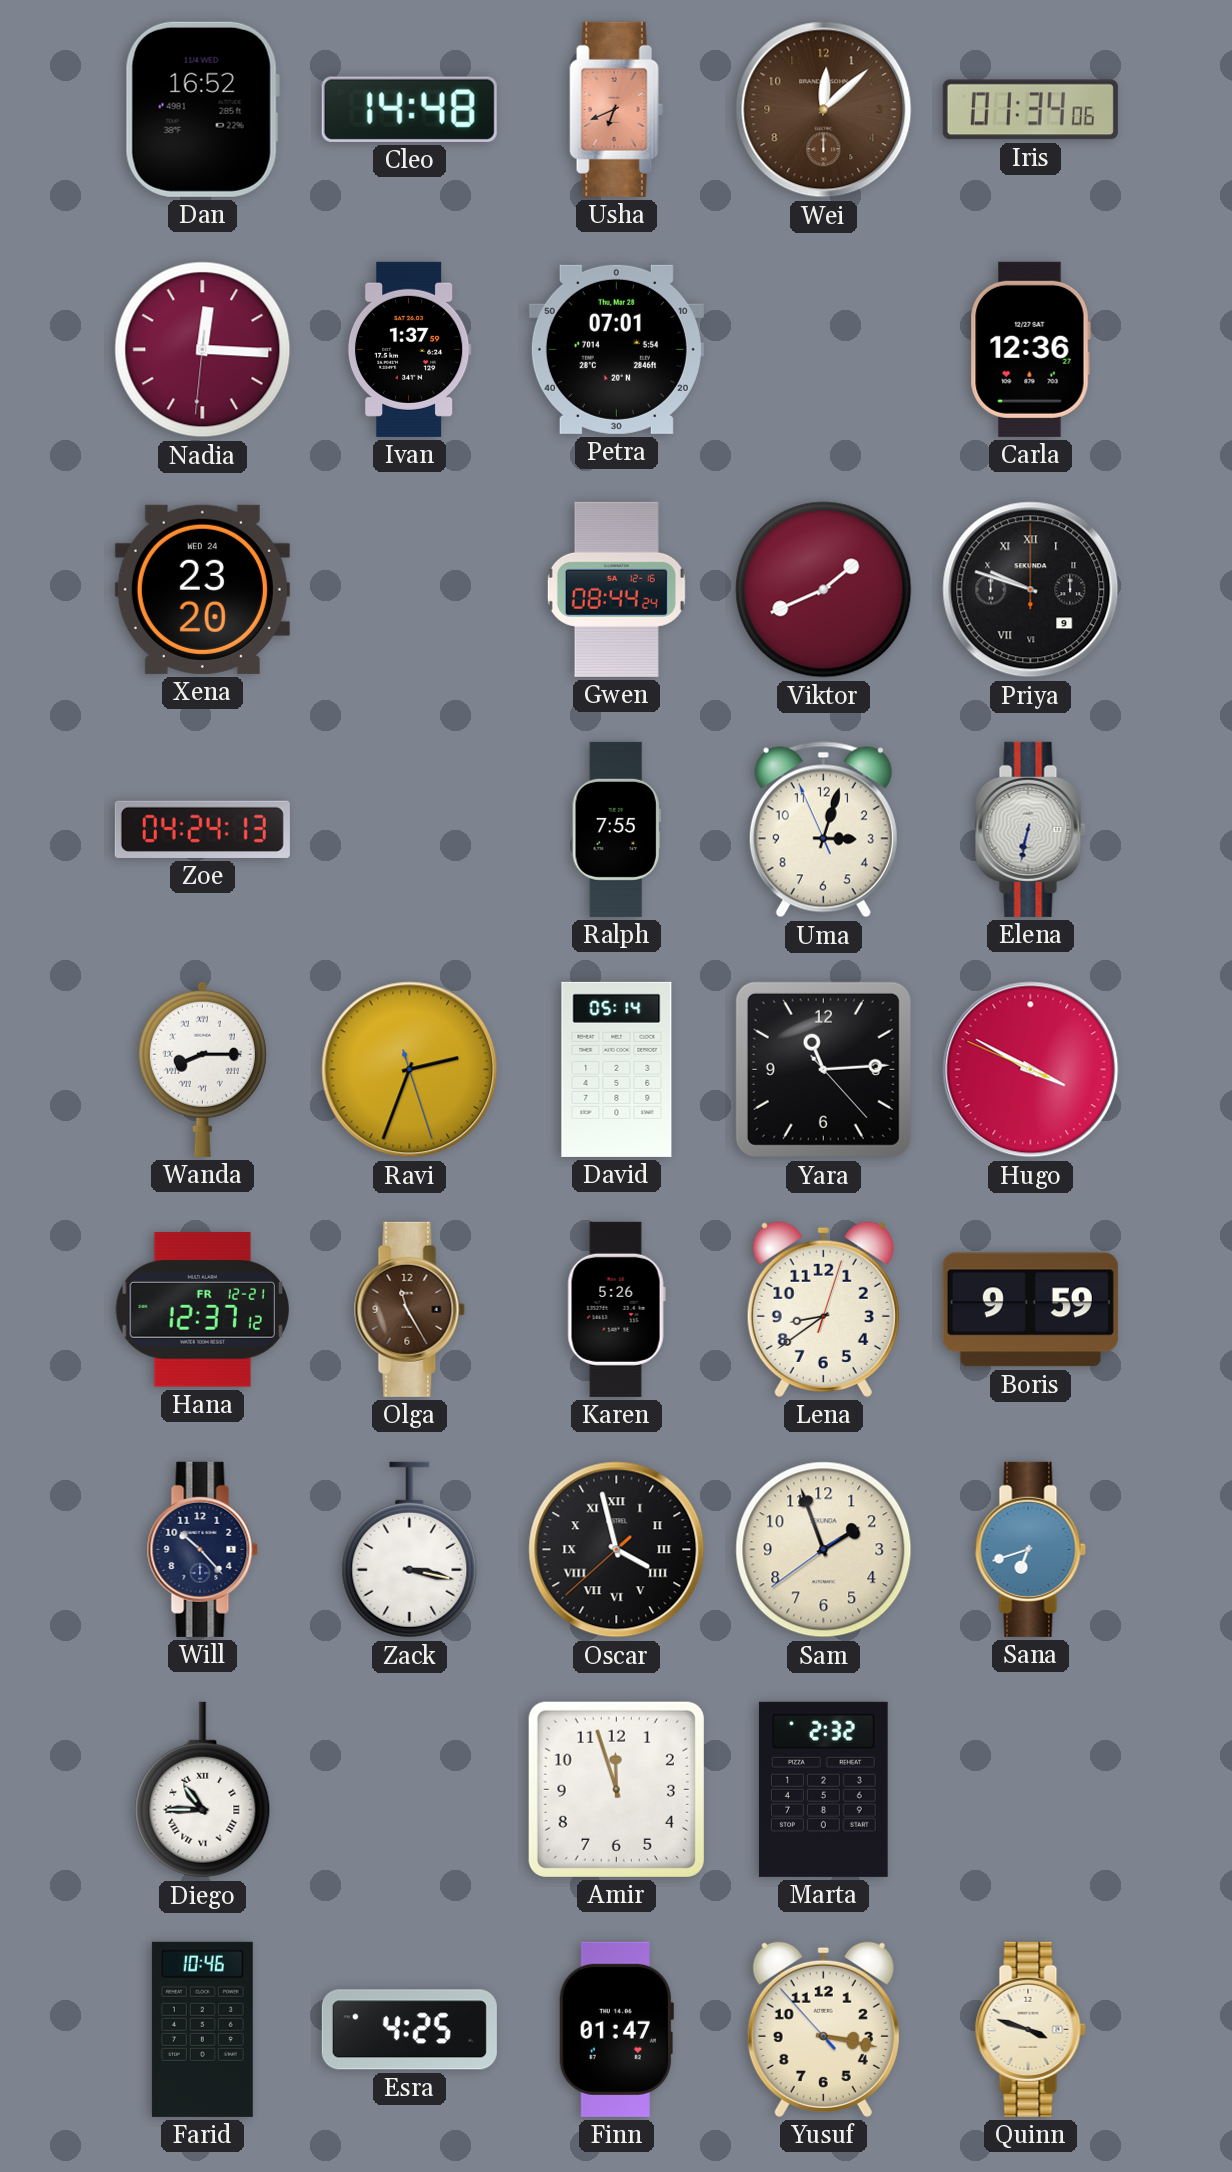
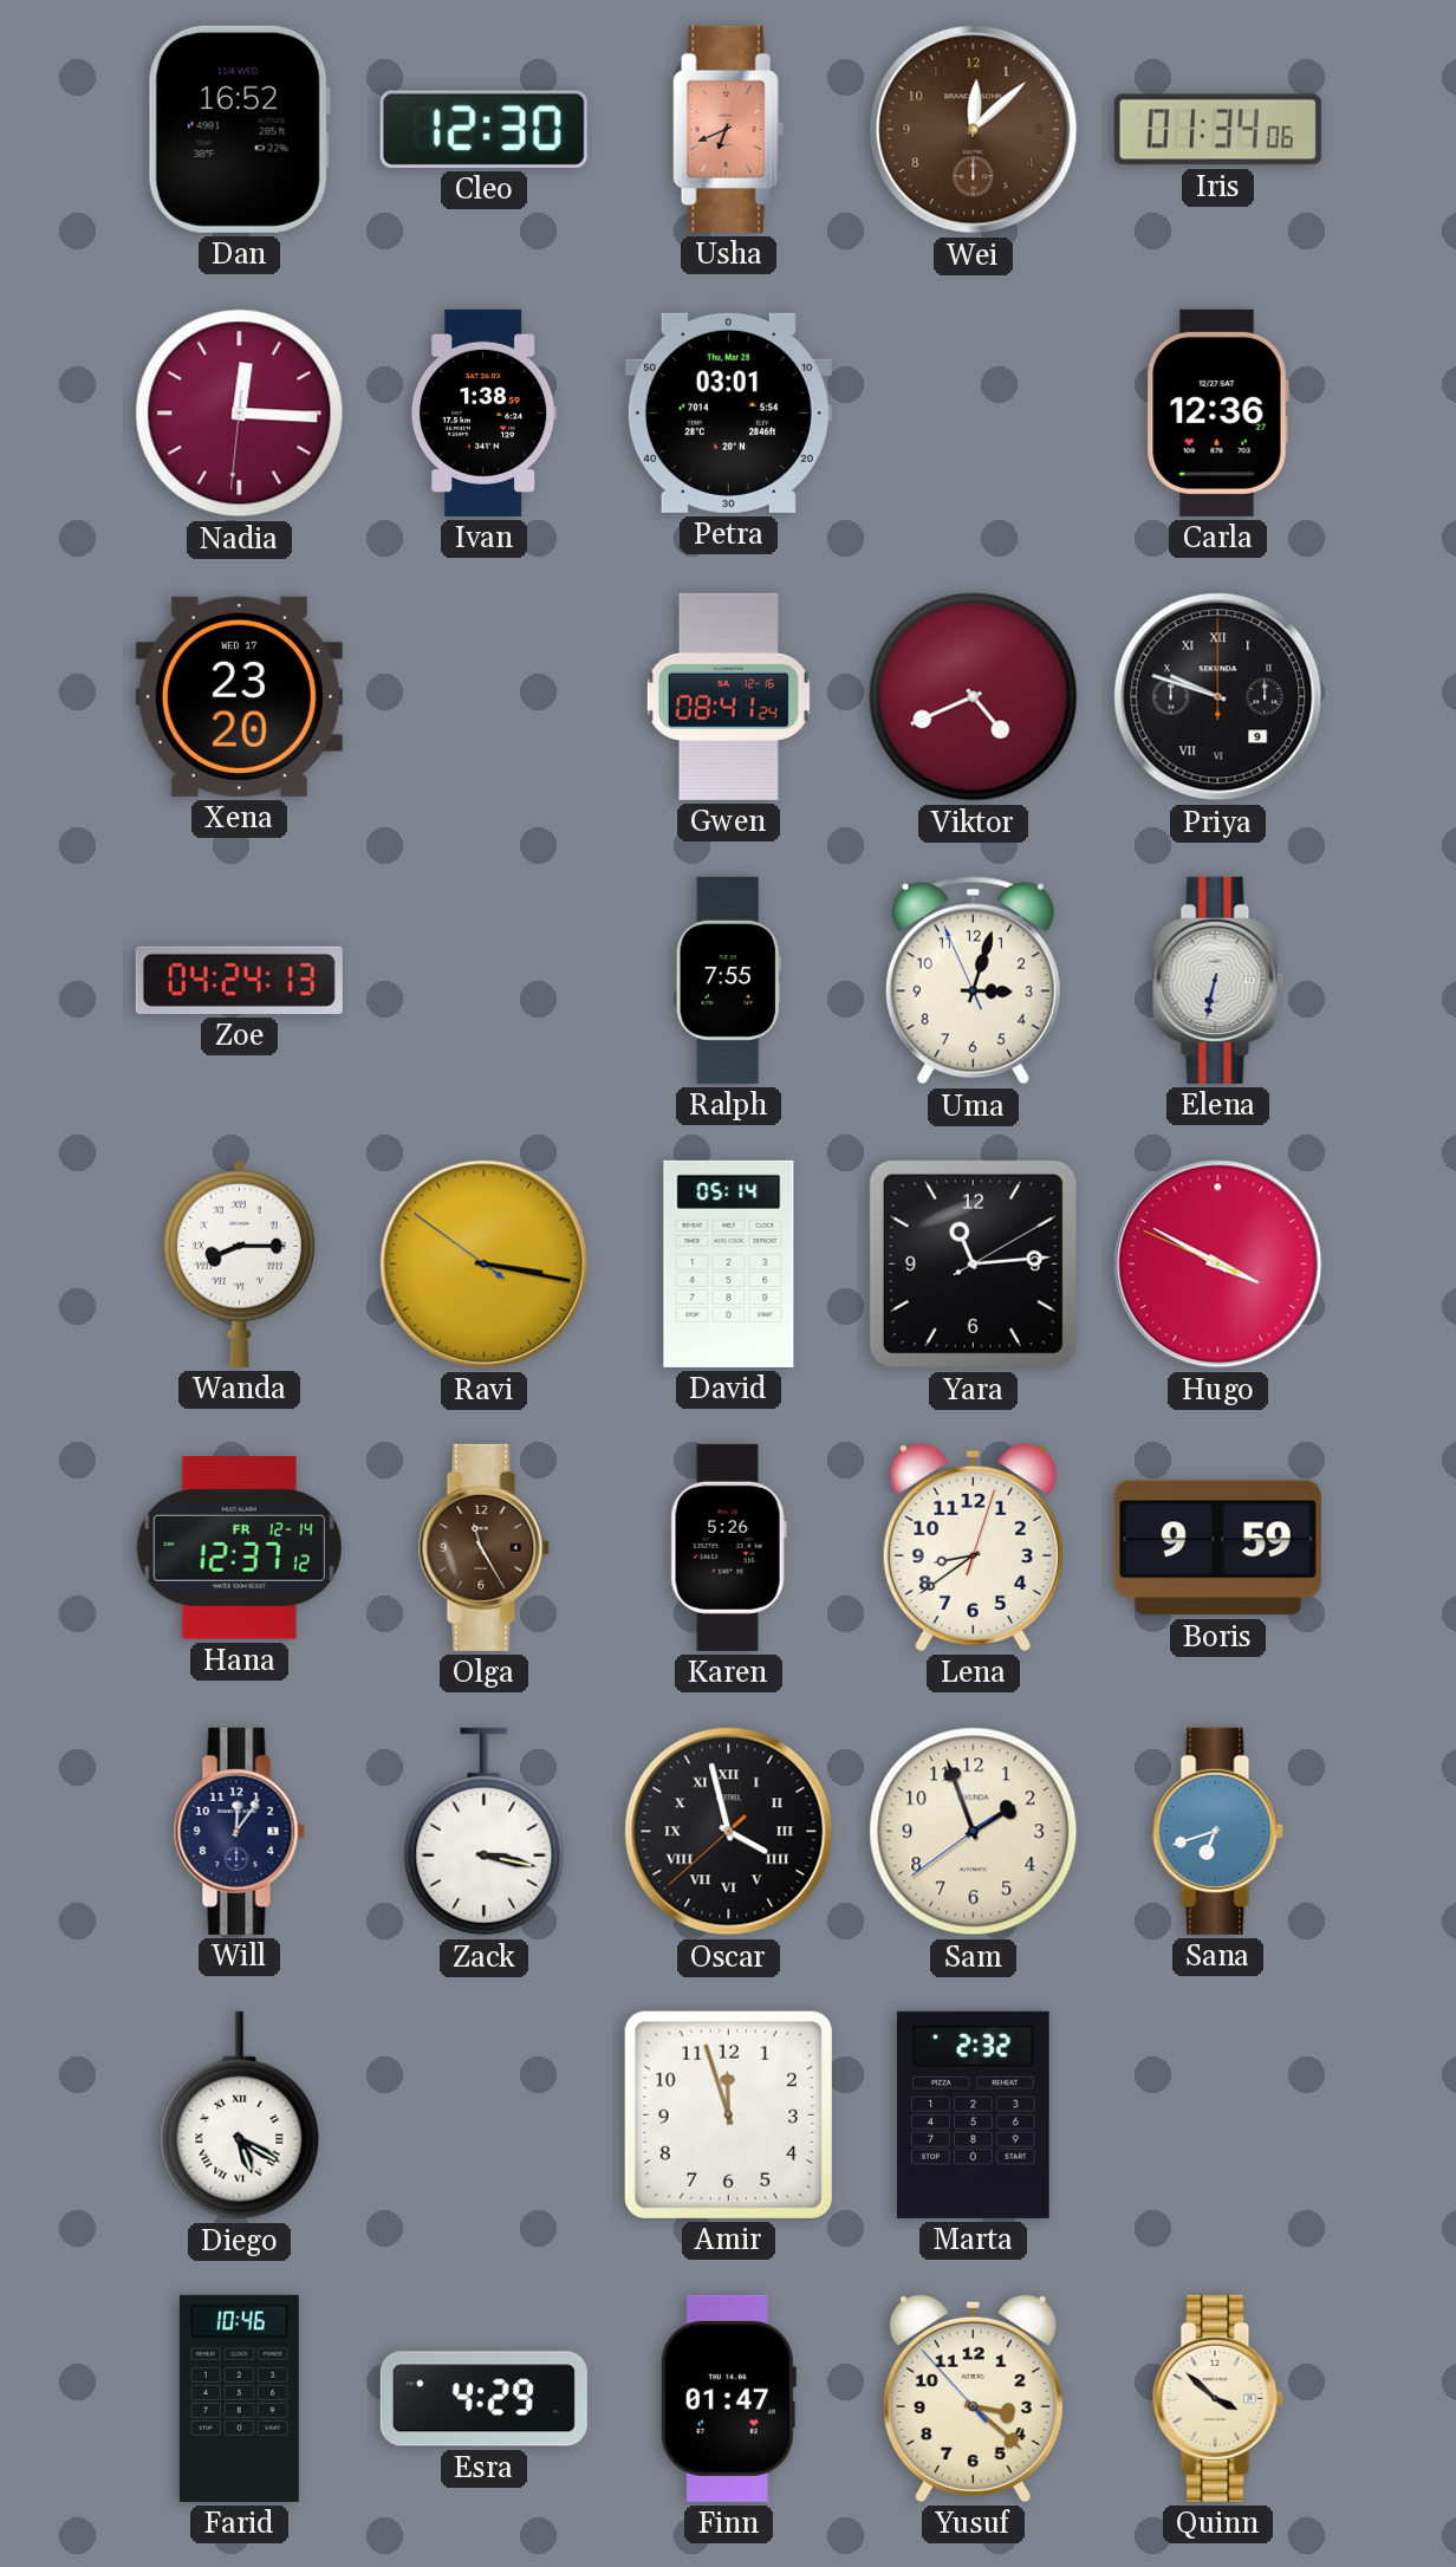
Cleo: 14:48 -> 12:30
Ivan: 1:37 -> 1:38
Petra: 07:01 -> 03:01
Xena date: WED 24 -> WED 17
Gwen: 08:44 -> 08:41
Viktor: 1:41 -> 4:41
Ravi: 2:33 -> 3:16
Yara: 11:14:23 -> 11:14:10
Hana date: FR 12-21 -> FR 12-14
Will: 10:23 -> 12:06
Diego: 10:45 -> 5:20
Esra: 4:25 -> 4:29
Yusuf: 3:16 -> 3:21
Quinn: 3:48 -> 3:52
